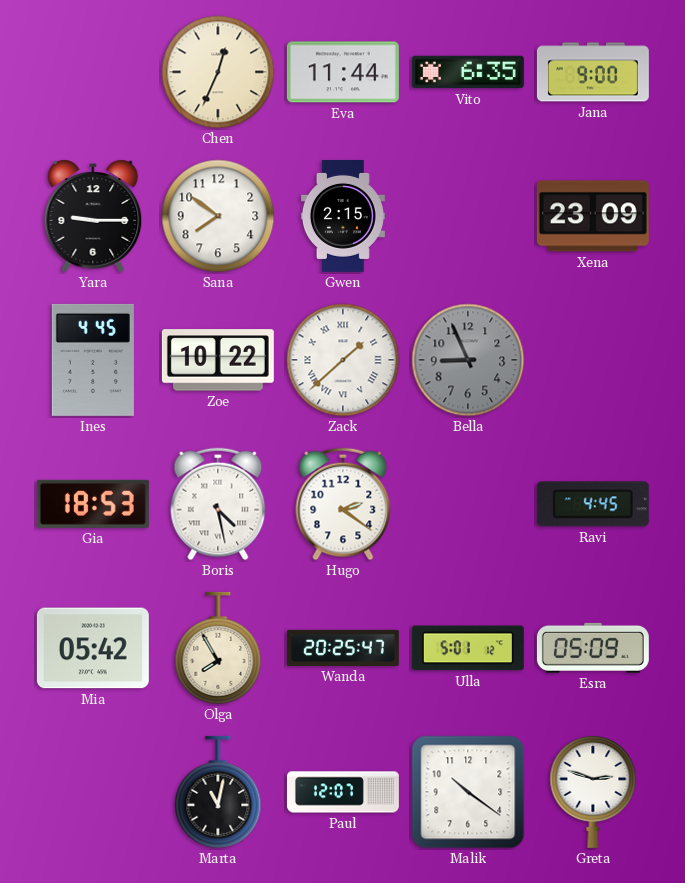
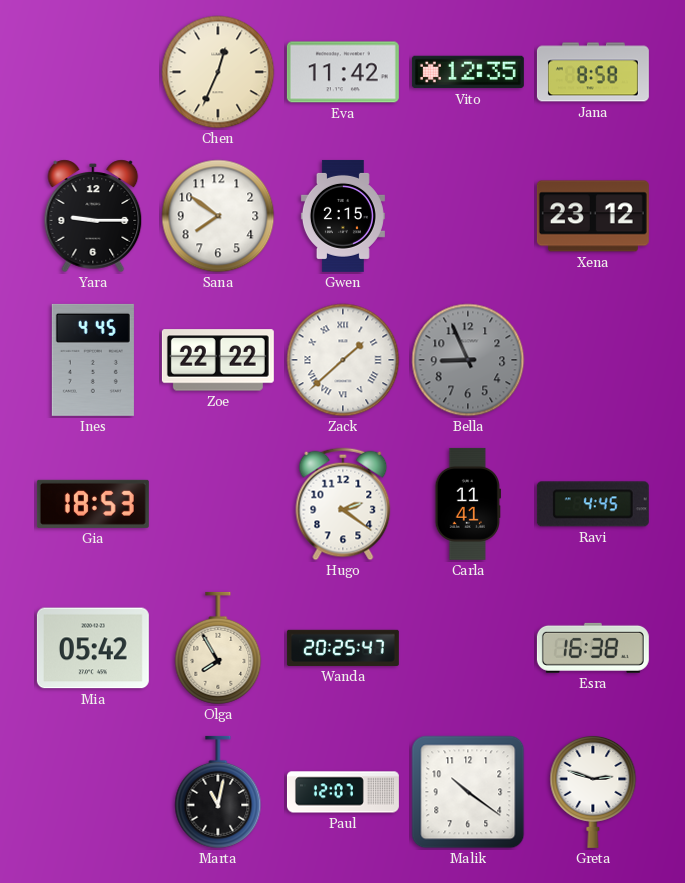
Eva: 11:44 -> 11:42
Vito: 6:35 -> 12:35
Jana: 9:00 -> 8:58
Xena: 23:09 -> 23:12
Zoe: 10:22 -> 22:22
Boris: 4:28 -> none
Carla: none -> 11:41
Ulla: 5:01 -> none
Esra: 05:09 -> 16:38
